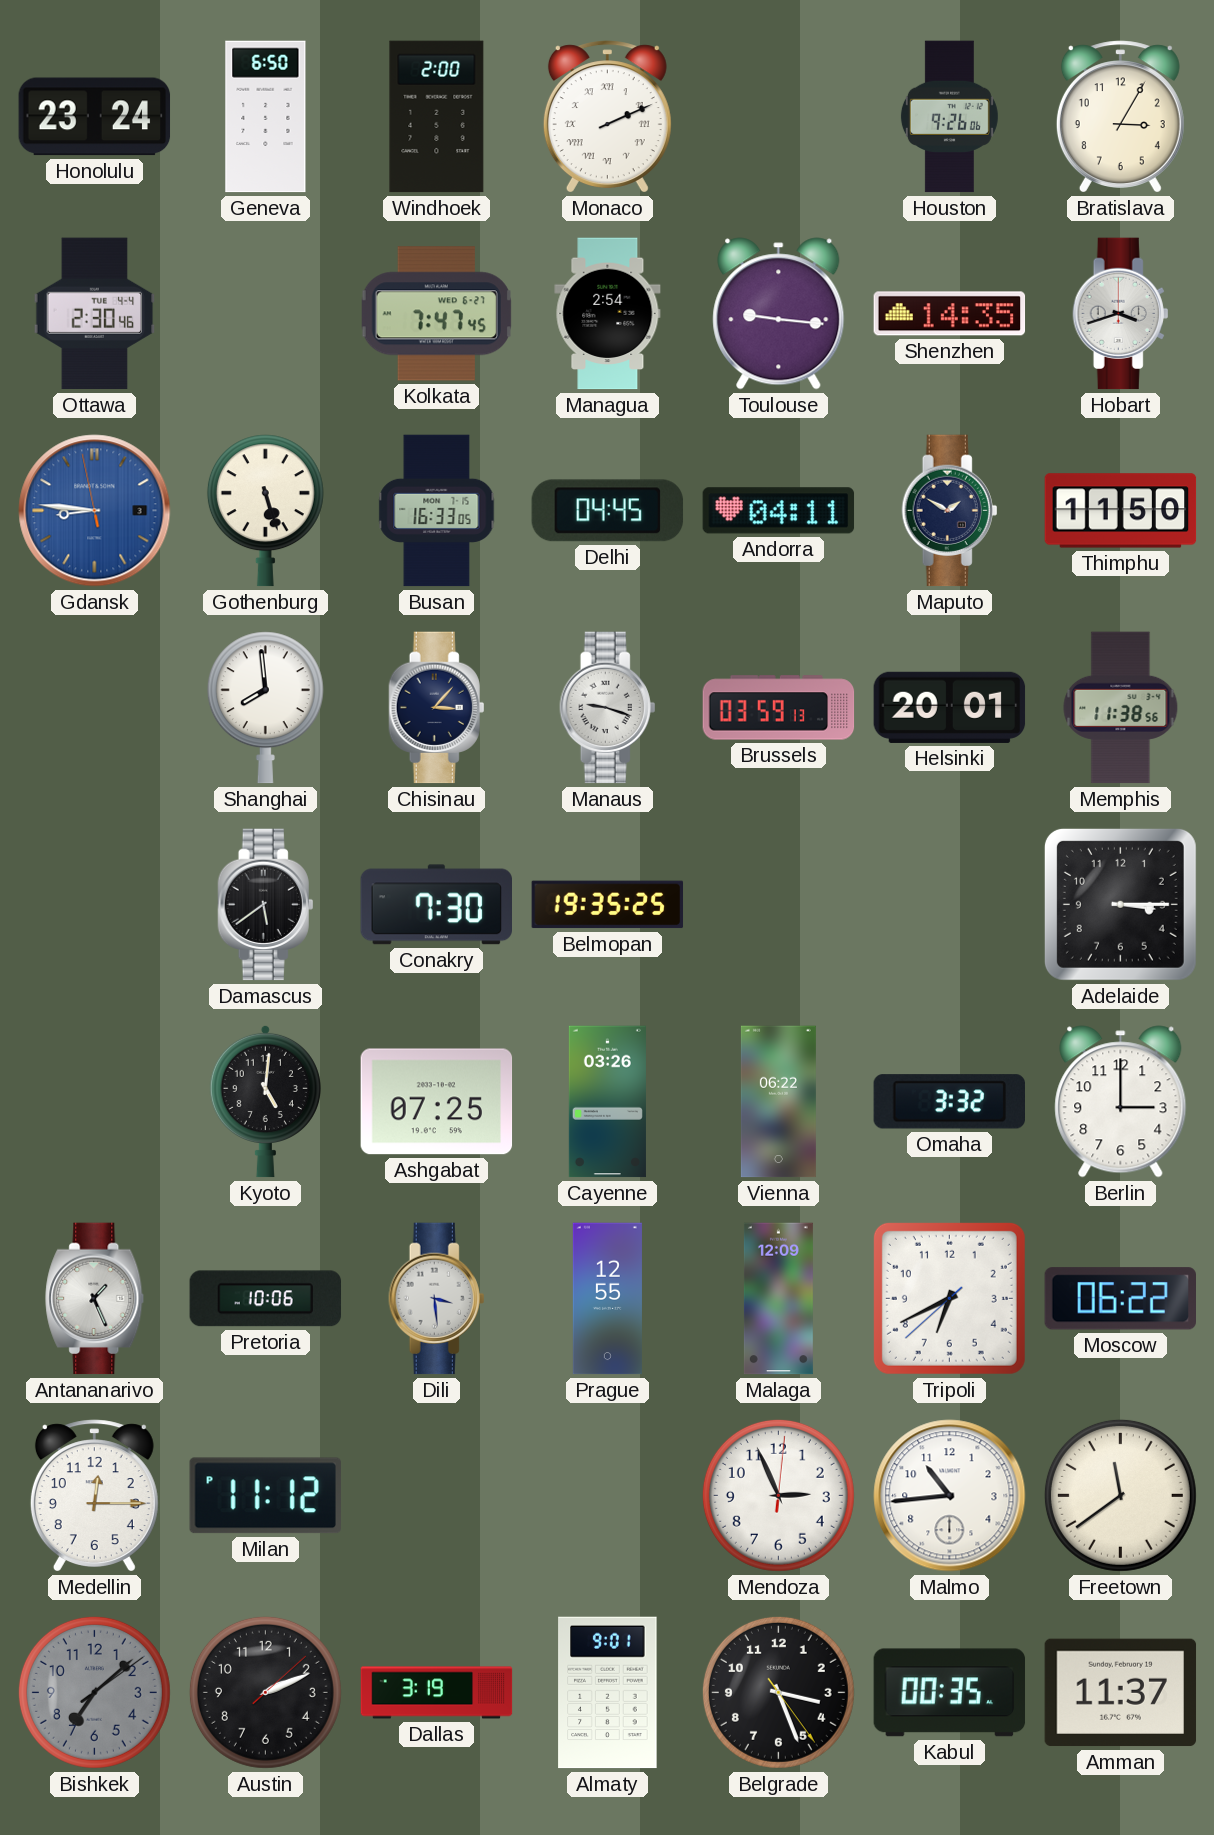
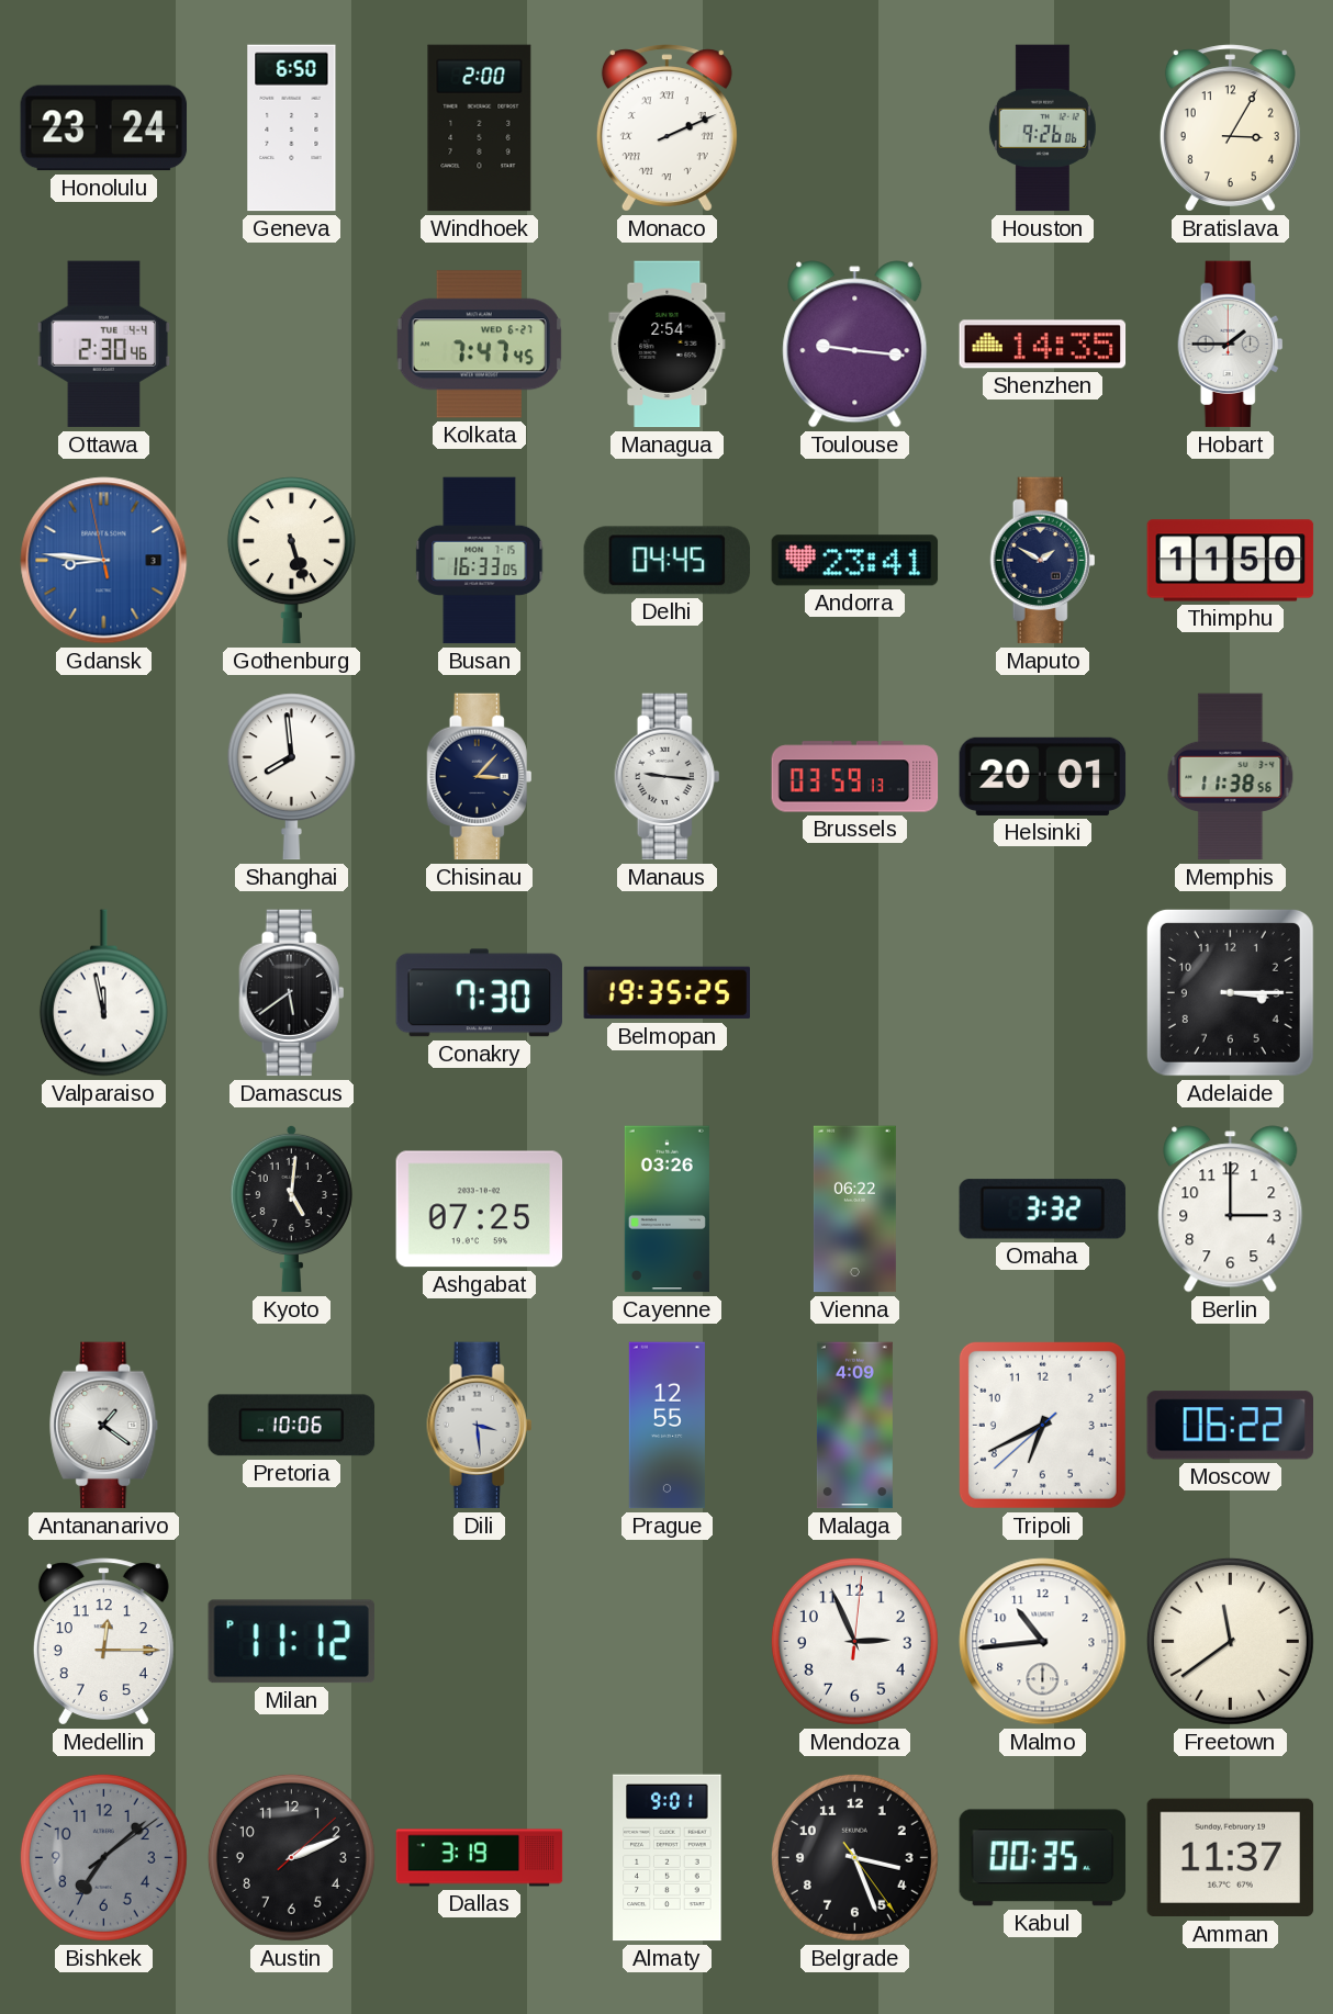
Hobart: 3:42 -> 1:45
Andorra: 04:11 -> 23:41
Manaus: 9:18 -> 9:16
Valparaiso: none -> 11:58
Antananarivo: 1:26 -> 1:21
Malaga: 12:09 -> 4:09
